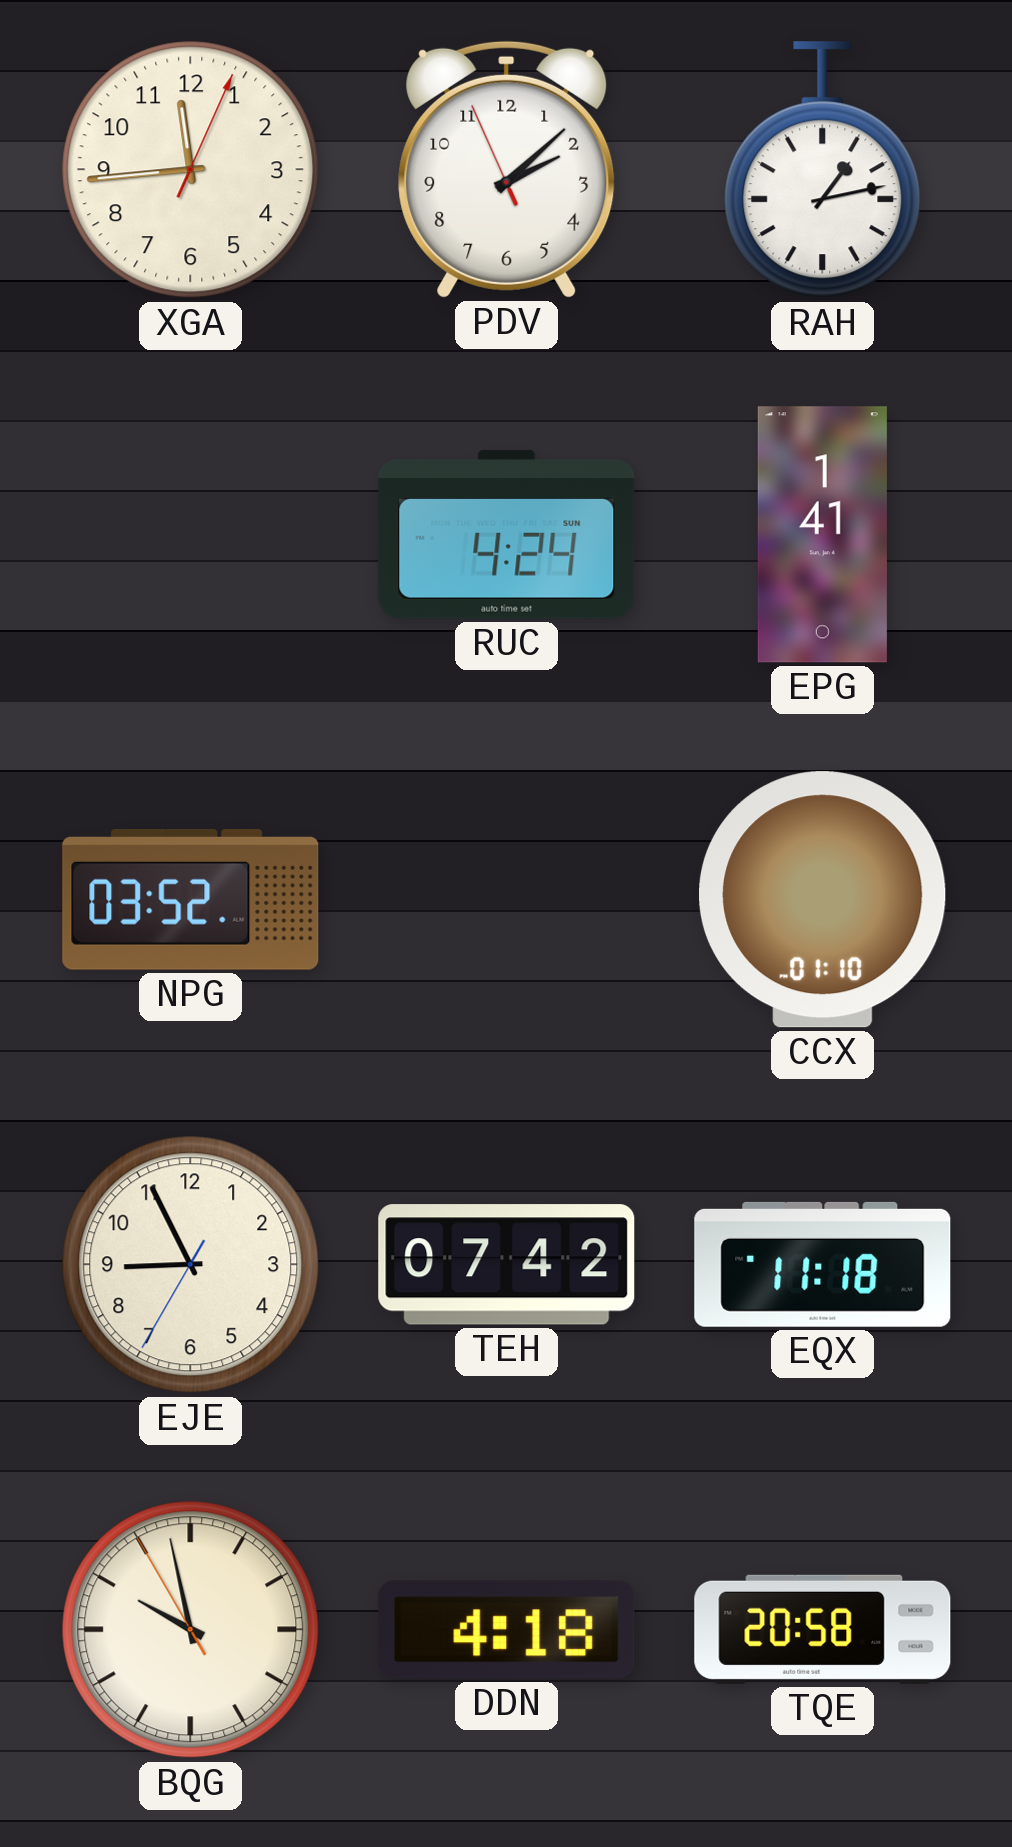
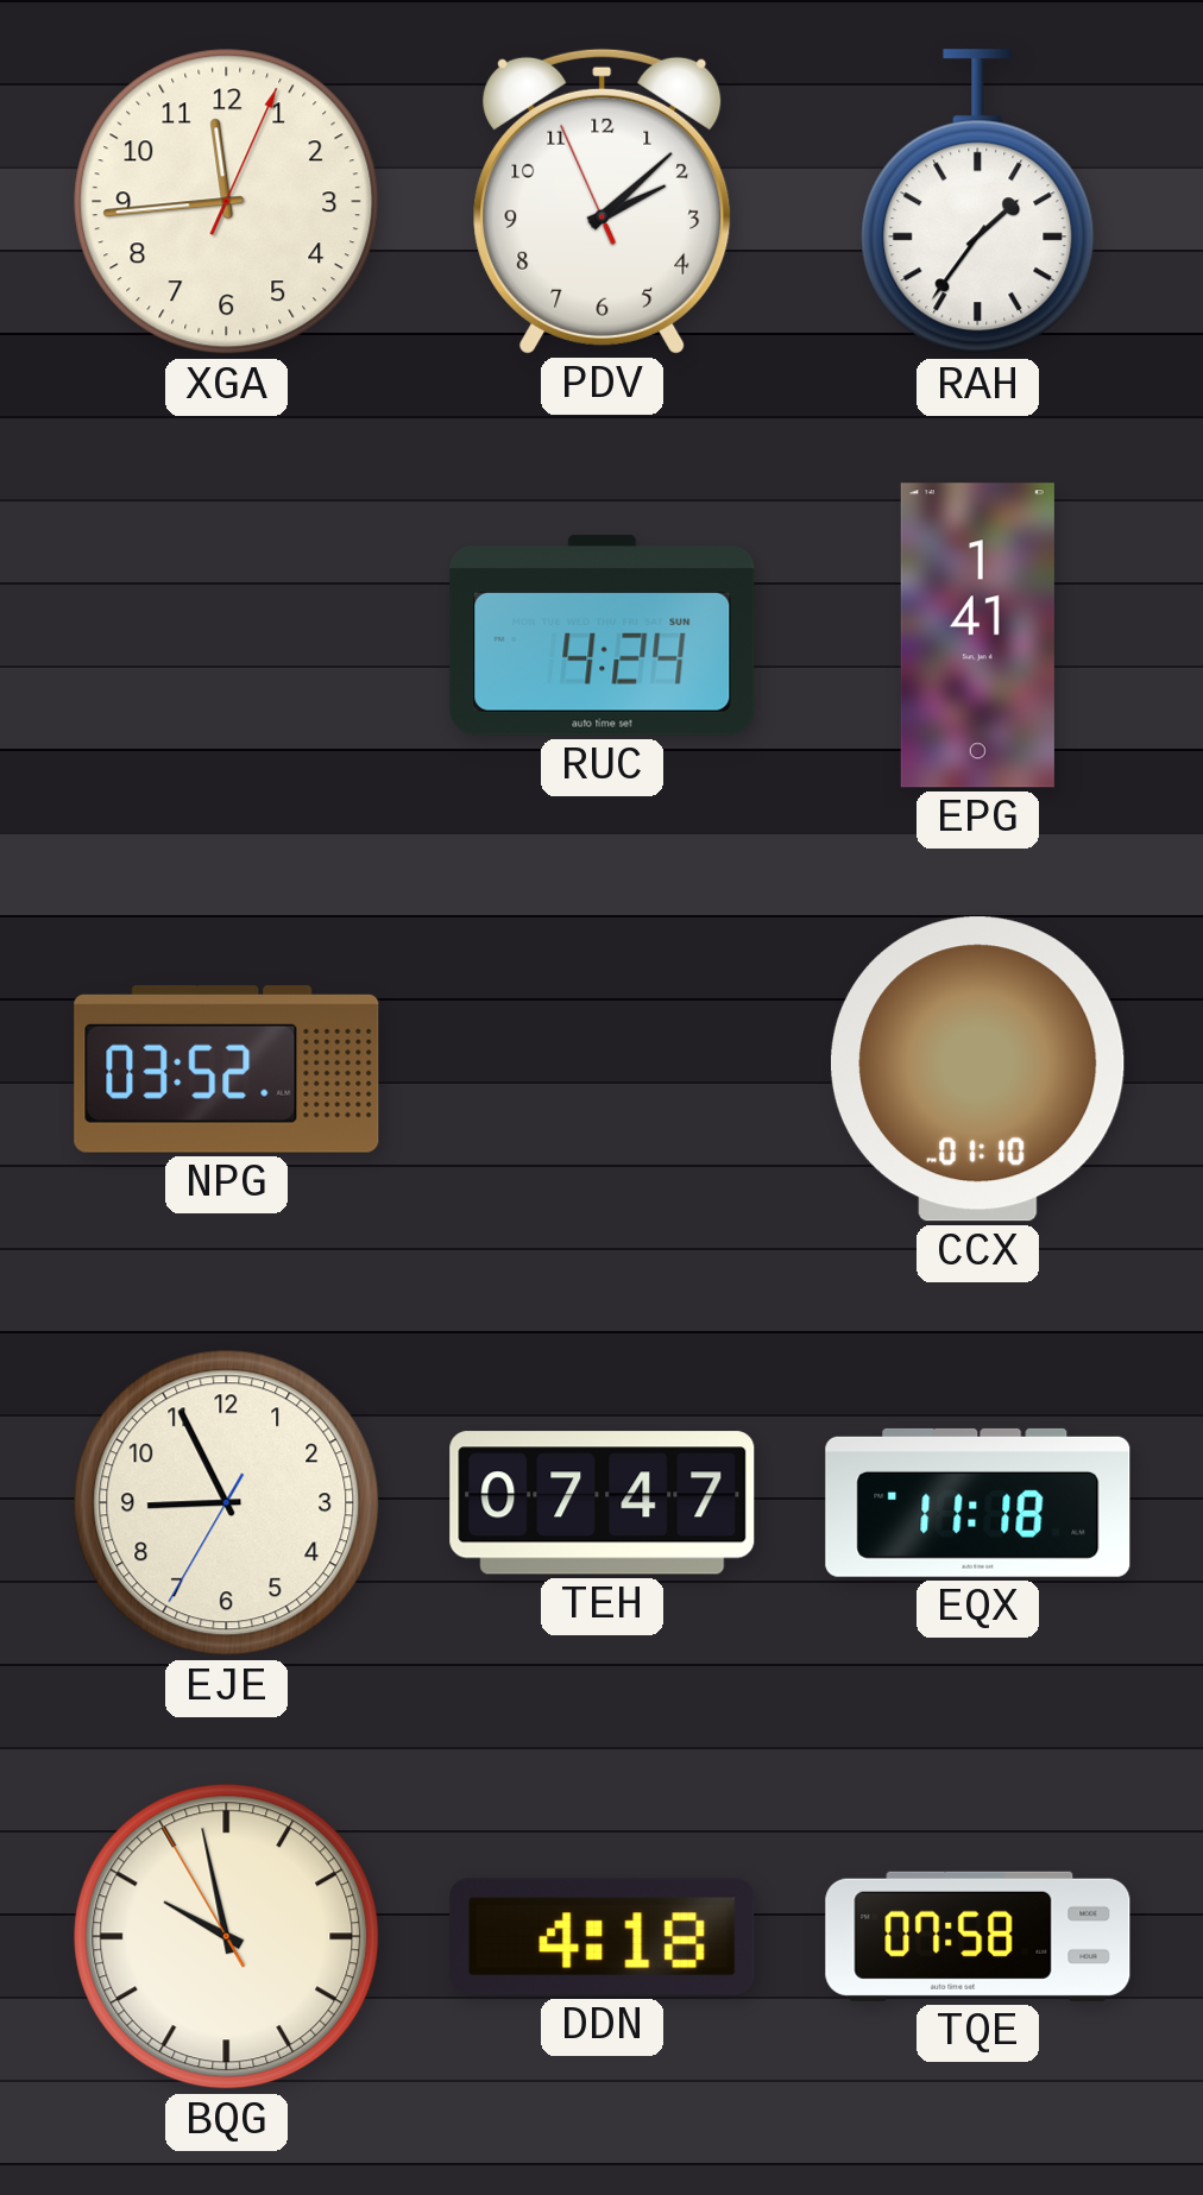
RAH: 1:13 -> 1:36
TEH: 07:42 -> 07:47
TQE: 20:58 -> 07:58
